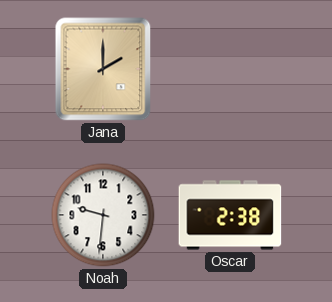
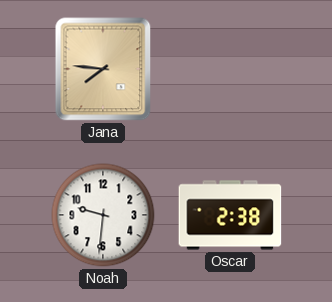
Jana: 2:00 -> 7:46
